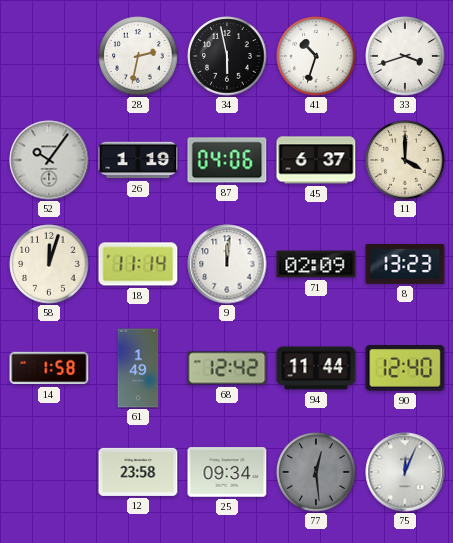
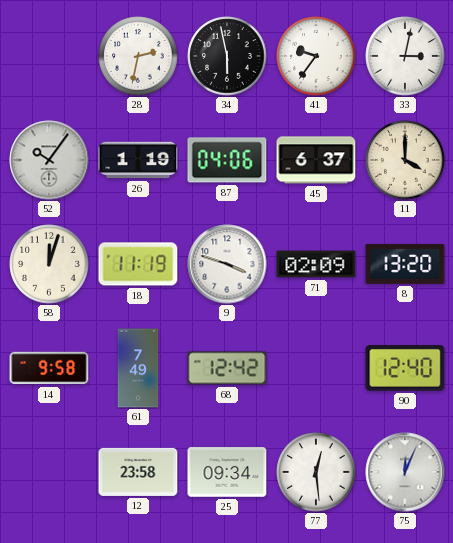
41: 10:33 -> 9:36
33: 3:42 -> 3:02
18: 11:14 -> 11:19
9: 12:01 -> 3:48
8: 13:23 -> 13:20
14: 1:58 -> 9:58
61: 1:49 -> 7:49
94: 11:44 -> none
77 dial: grey -> white
